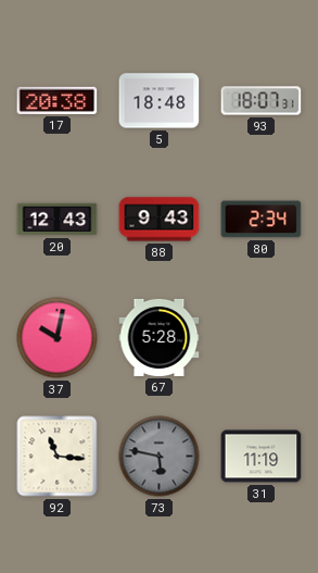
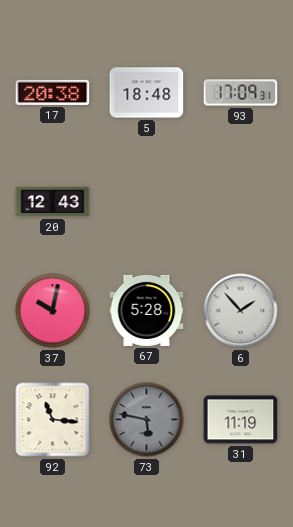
93: 18:07 -> 17:09
88: 9:43 -> none
80: 2:34 -> none
6: none -> 1:53
